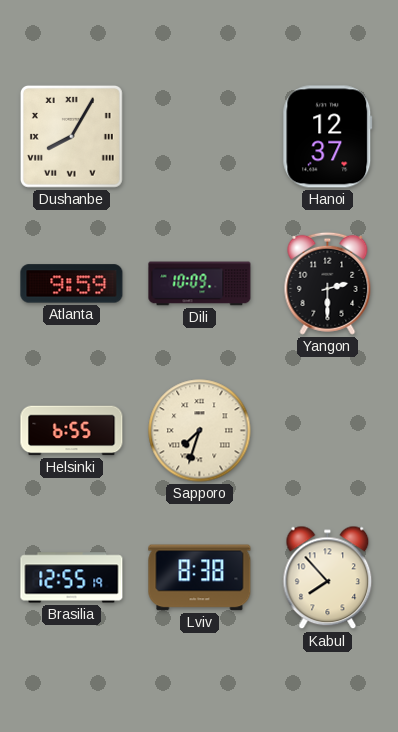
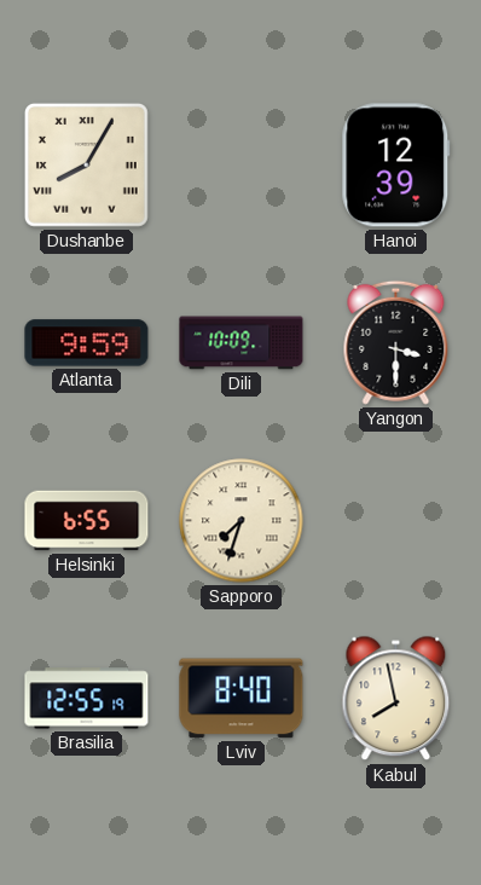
Hanoi: 12:37 -> 12:39
Yangon: 2:30 -> 3:30
Lviv: 8:38 -> 8:40
Kabul: 7:53 -> 7:58
